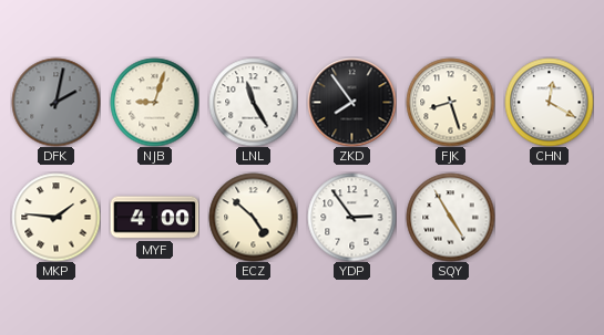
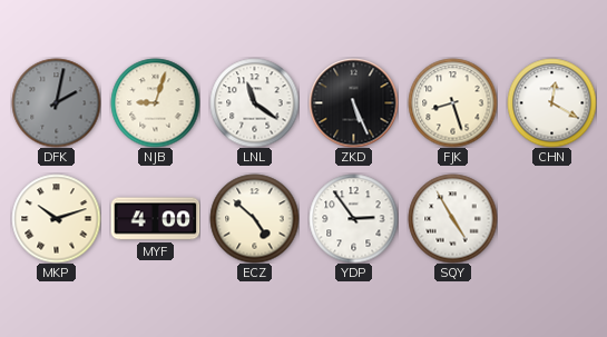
LNL: 11:25 -> 11:21
ZKD: 7:54 -> 5:26
MKP: 1:46 -> 10:12
